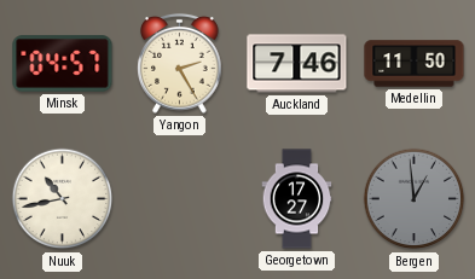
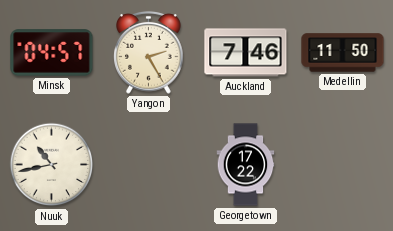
Georgetown: 17:27 -> 17:22
Bergen: 12:59 -> none
